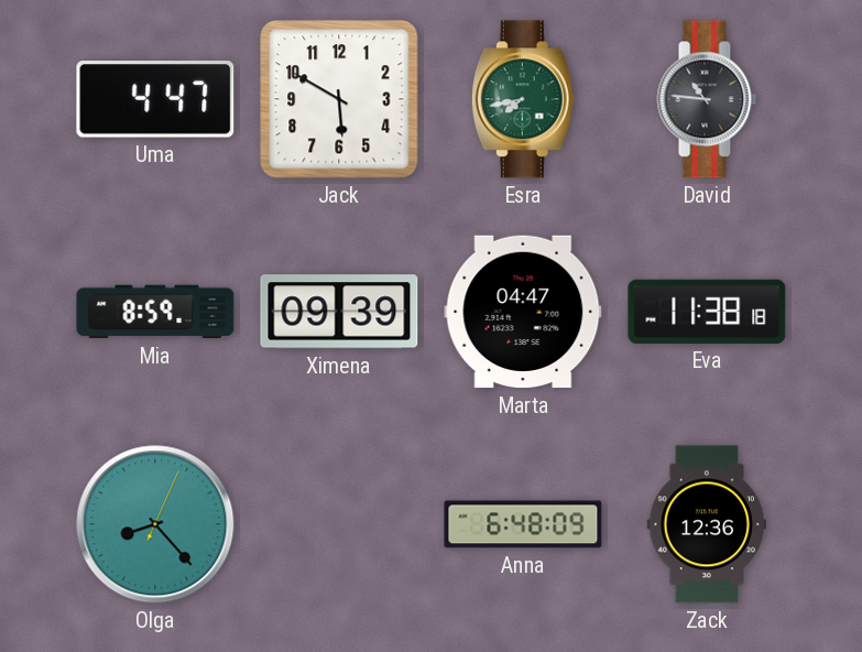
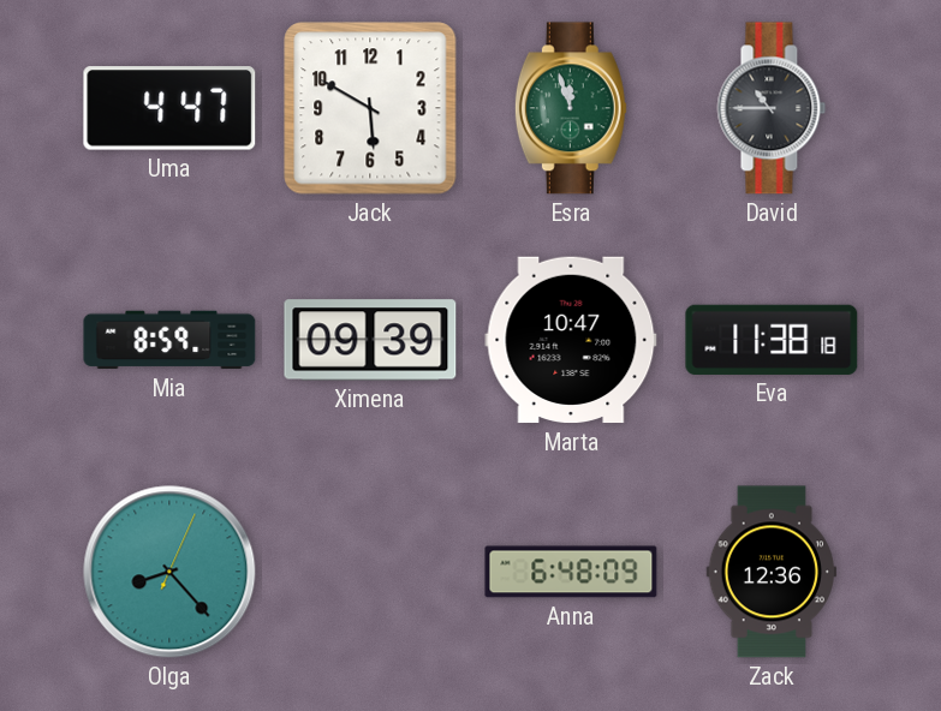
Esra: 7:43 -> 11:57
David: 10:46 -> 10:45
Marta: 04:47 -> 10:47
